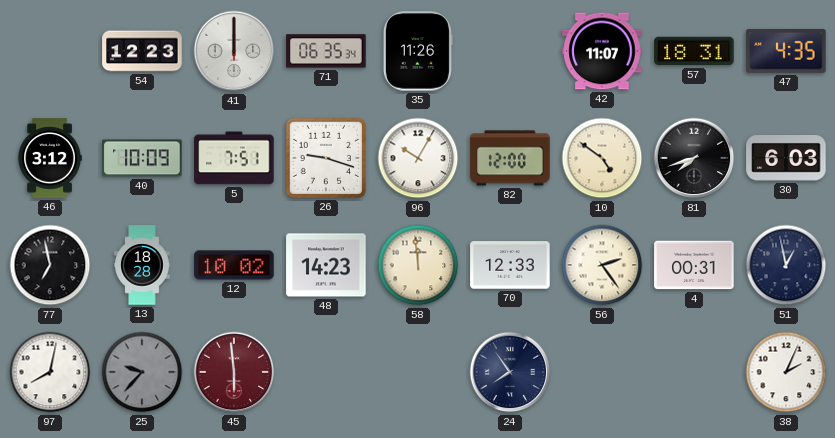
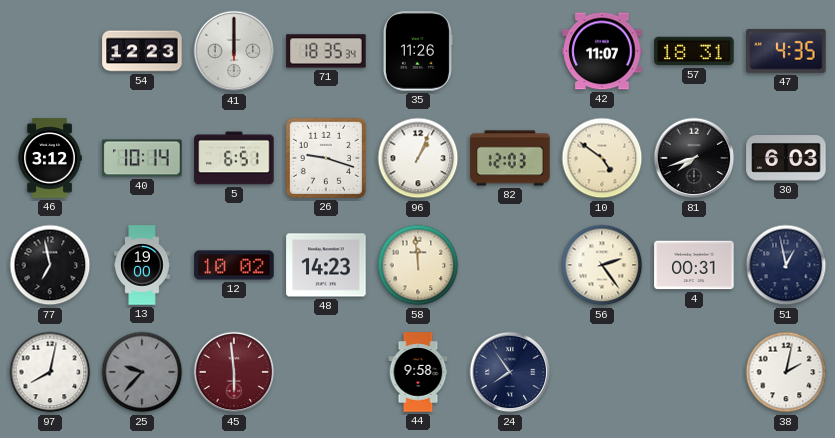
71: 06:35 -> 18:35
40: 10:09 -> 10:14
5: 7:51 -> 6:51
96: 10:05 -> 1:04
82: 12:00 -> 12:03
13: 18:28 -> 19:00
70: 12:33 -> none
44: none -> 9:58
38: 2:04 -> 2:02
